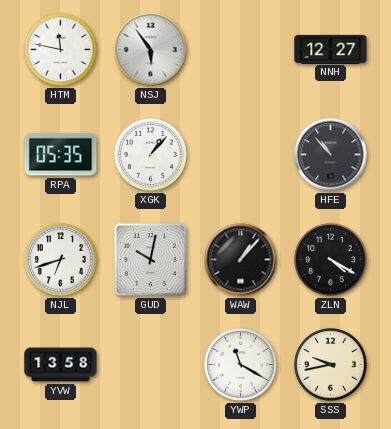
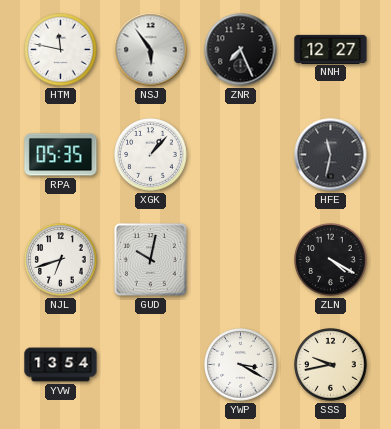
ZNR: none -> 7:26
HFE: 10:53 -> 11:32
WAW: 1:07 -> none
YVW: 13:58 -> 13:54
YWP: 11:20 -> 3:20
